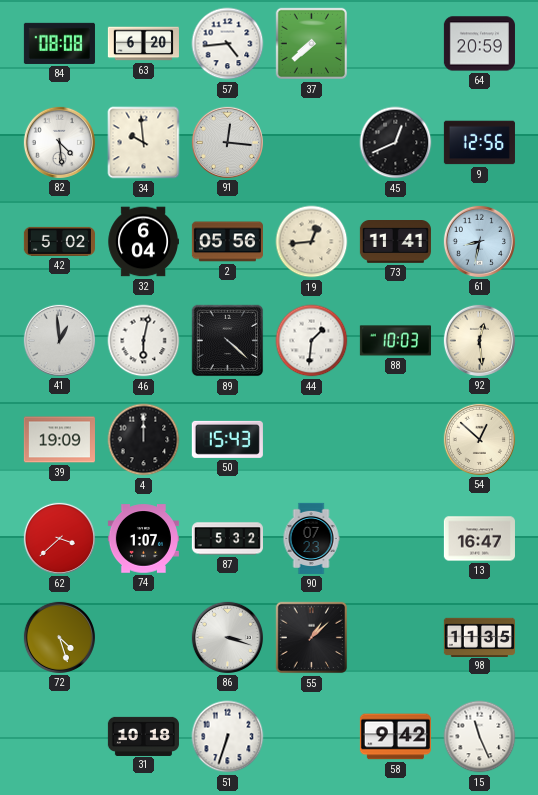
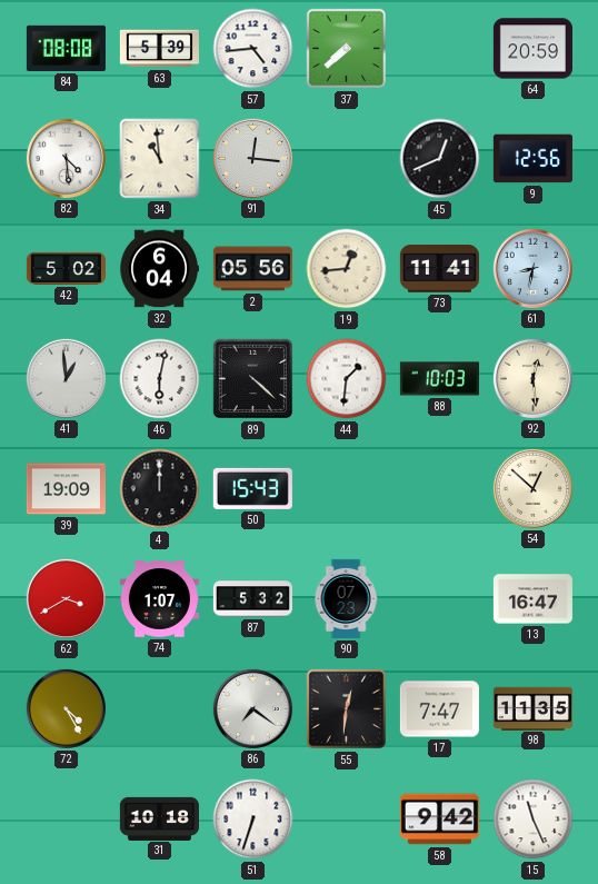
63: 6:20 -> 5:39
34: 9:59 -> 10:59
62: 3:38 -> 3:40
72: 4:27 -> 4:25
86: 3:18 -> 7:21
55: 1:08 -> 12:31
17: none -> 7:47
